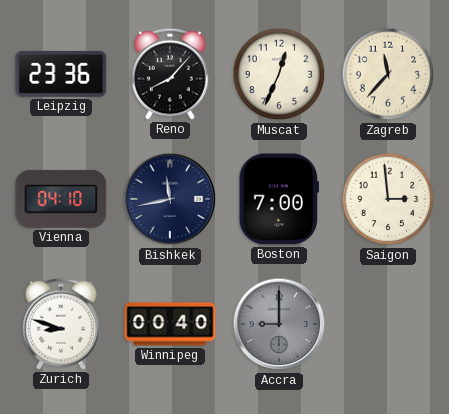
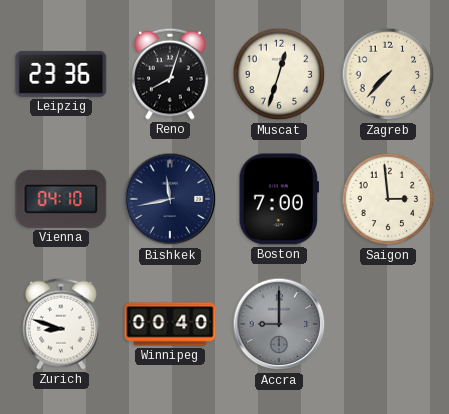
Reno: 8:07 -> 8:03
Muscat: 12:34 -> 12:33
Zagreb: 11:37 -> 7:37
